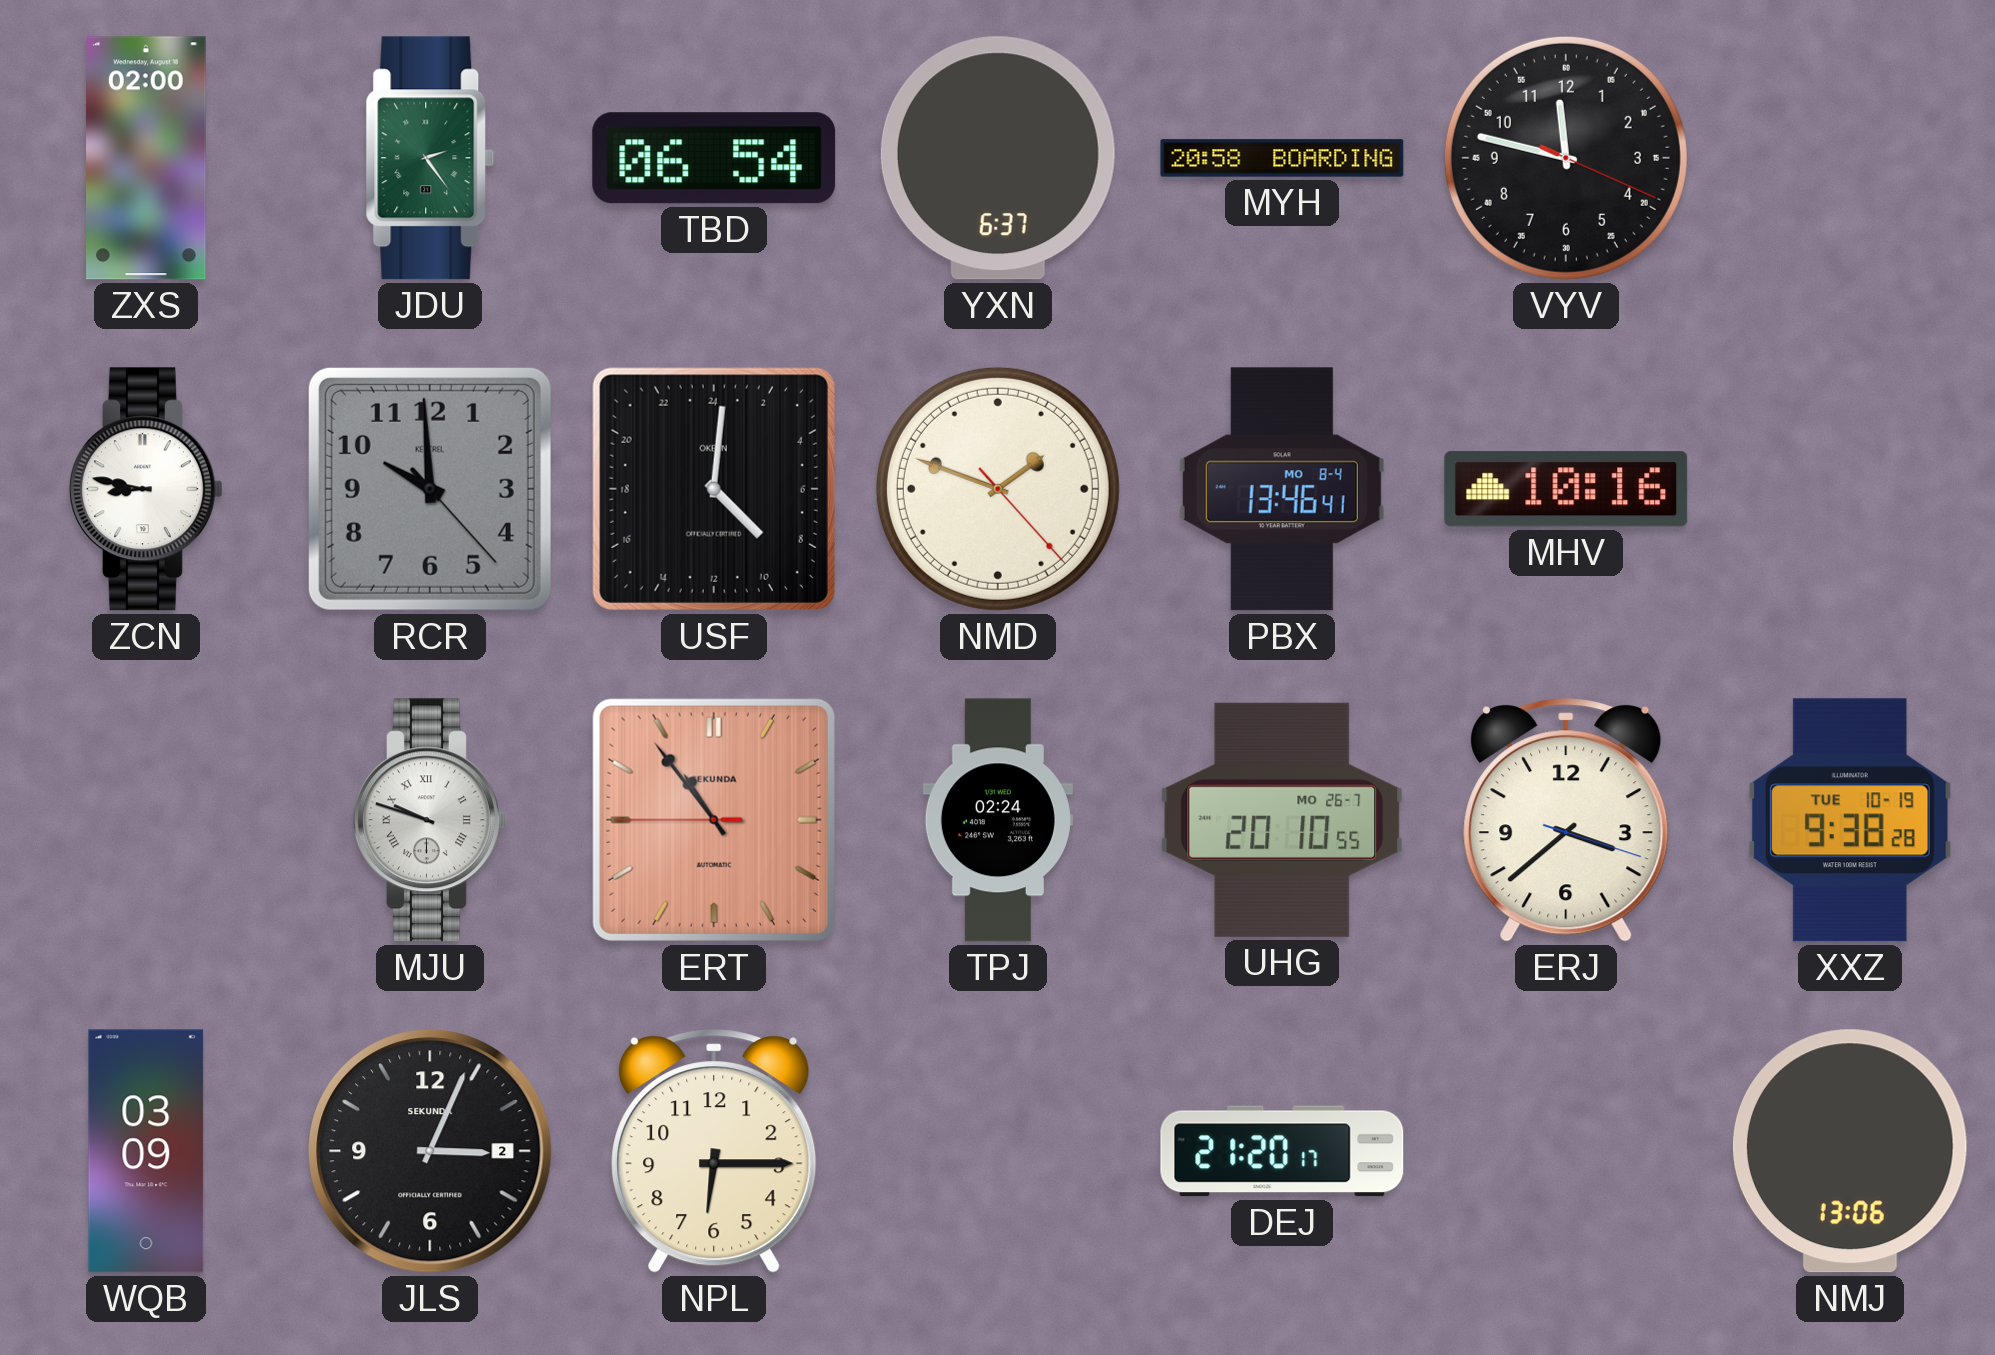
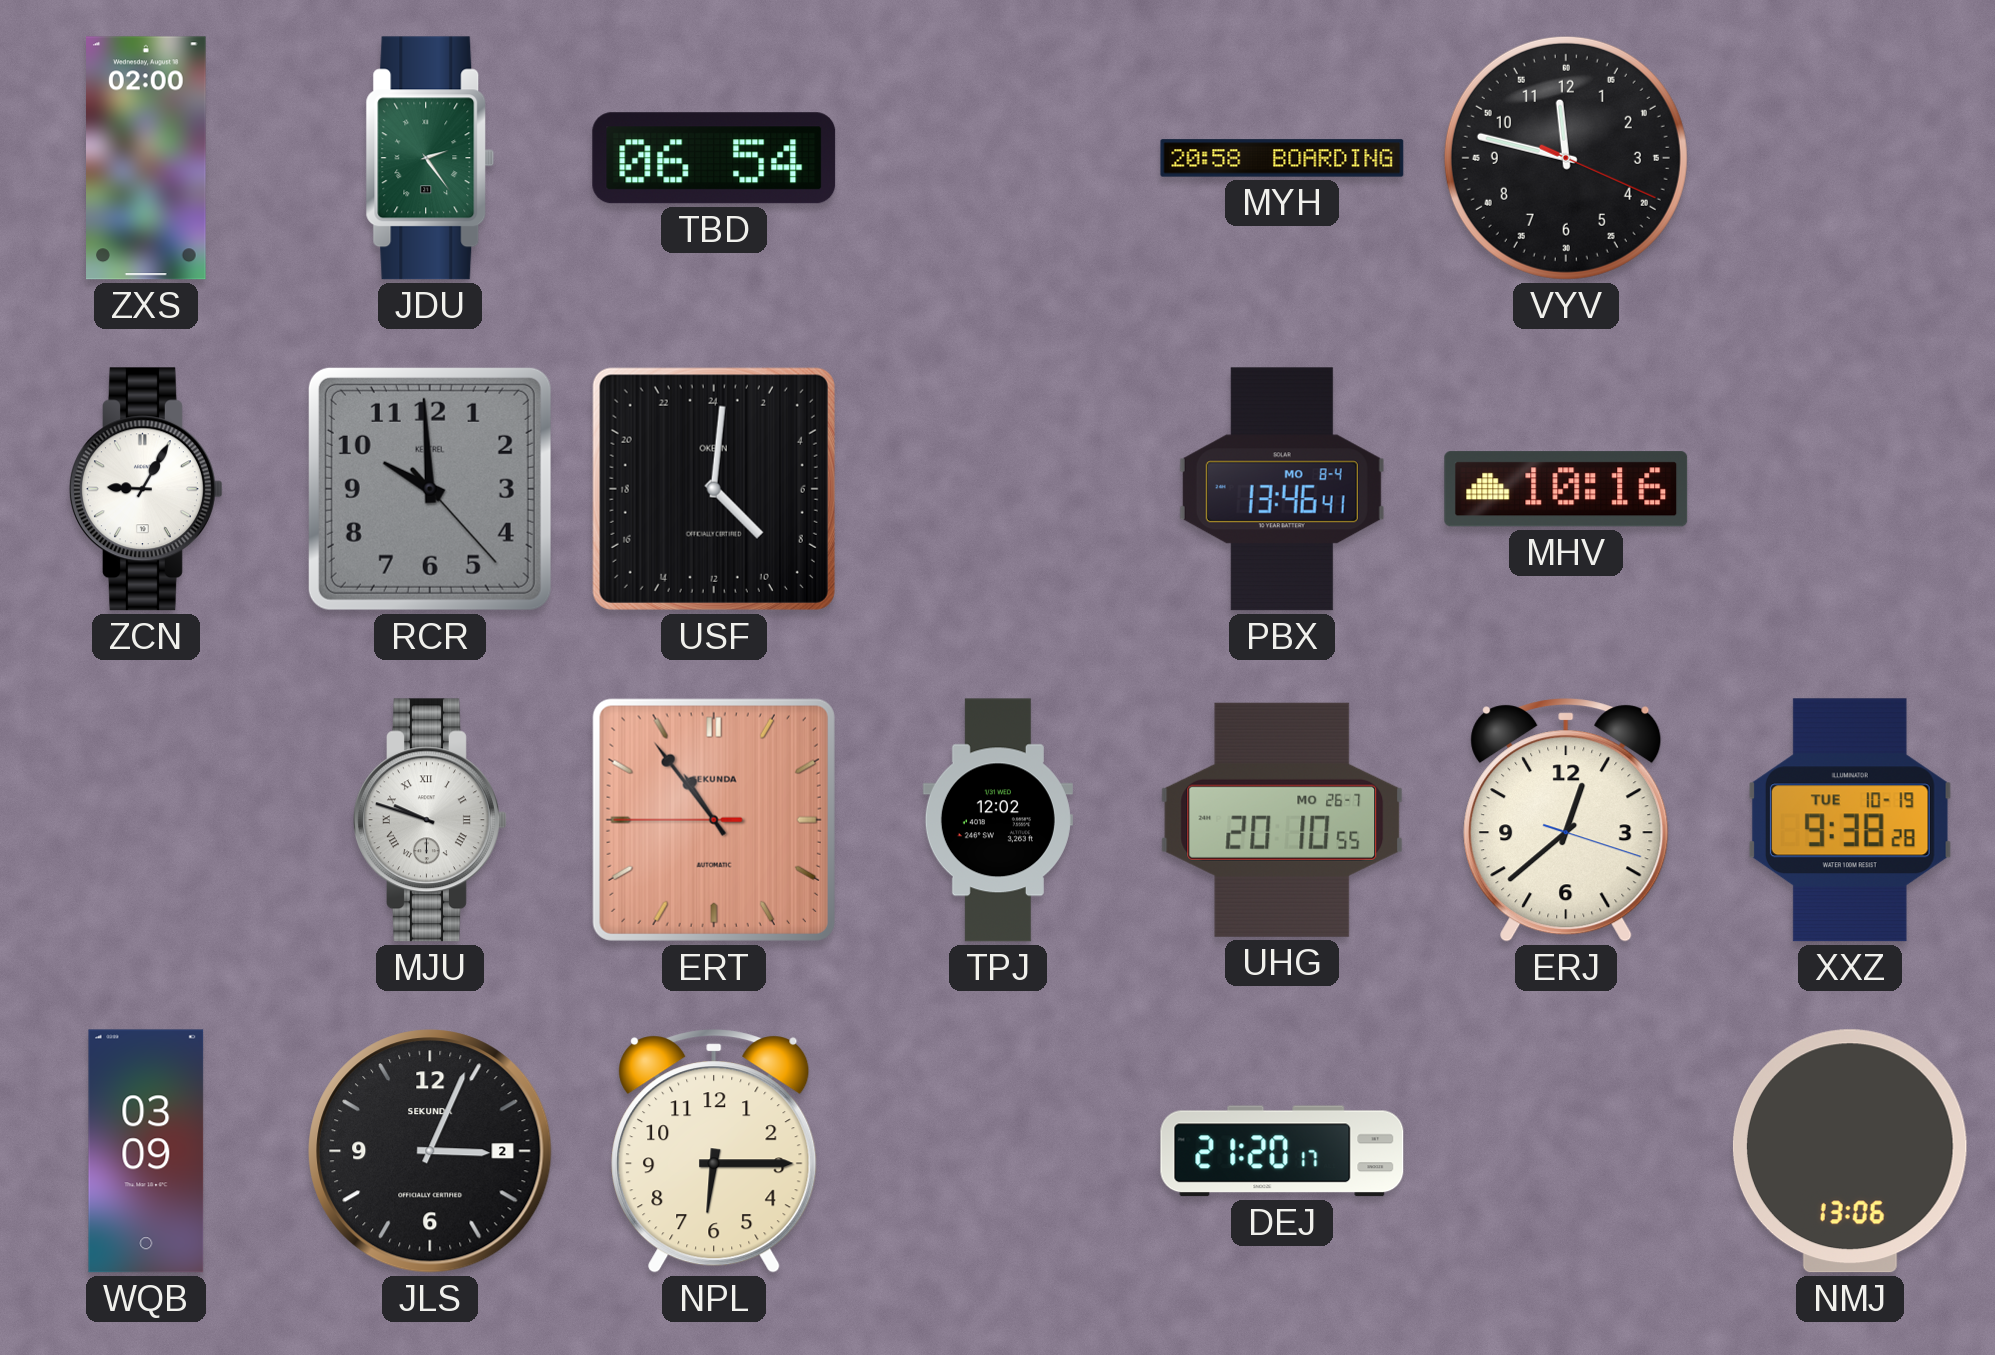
YXN: 6:37 -> none
ZCN: 8:47 -> 9:05
NMD: 1:48 -> none
TPJ: 02:24 -> 12:02
ERJ: 3:38 -> 12:38
